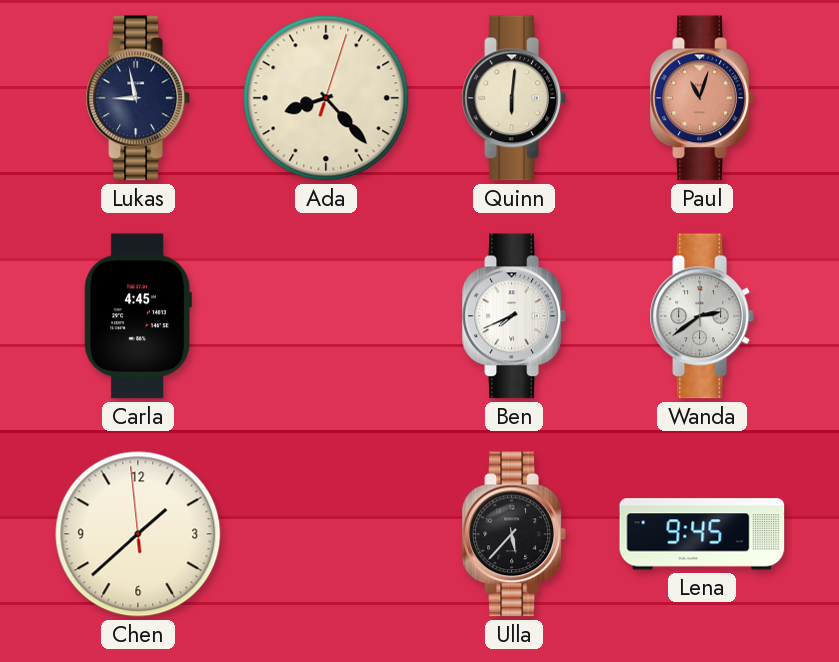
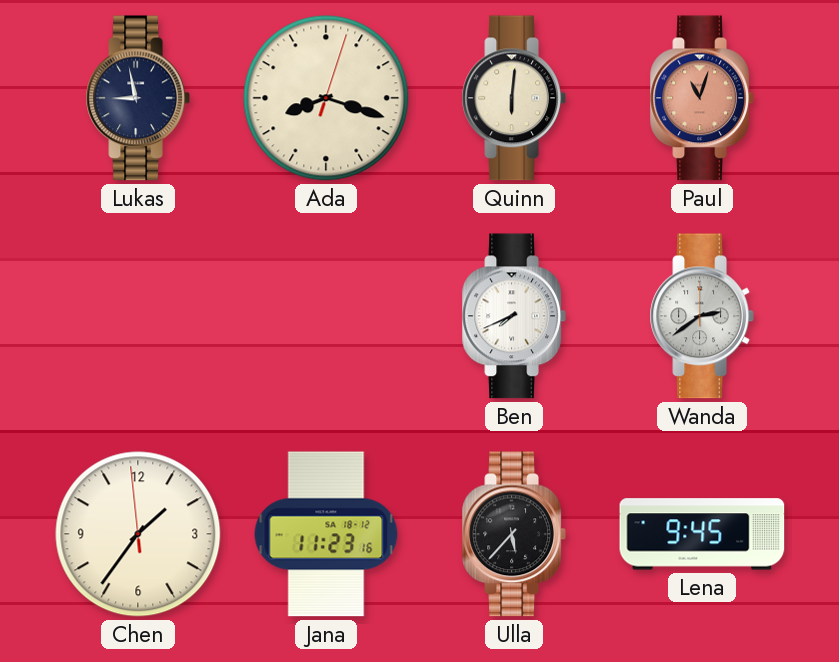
Ada: 8:23 -> 8:18
Carla: 4:45 -> none
Chen: 1:37 -> 1:35
Jana: none -> 11:23
